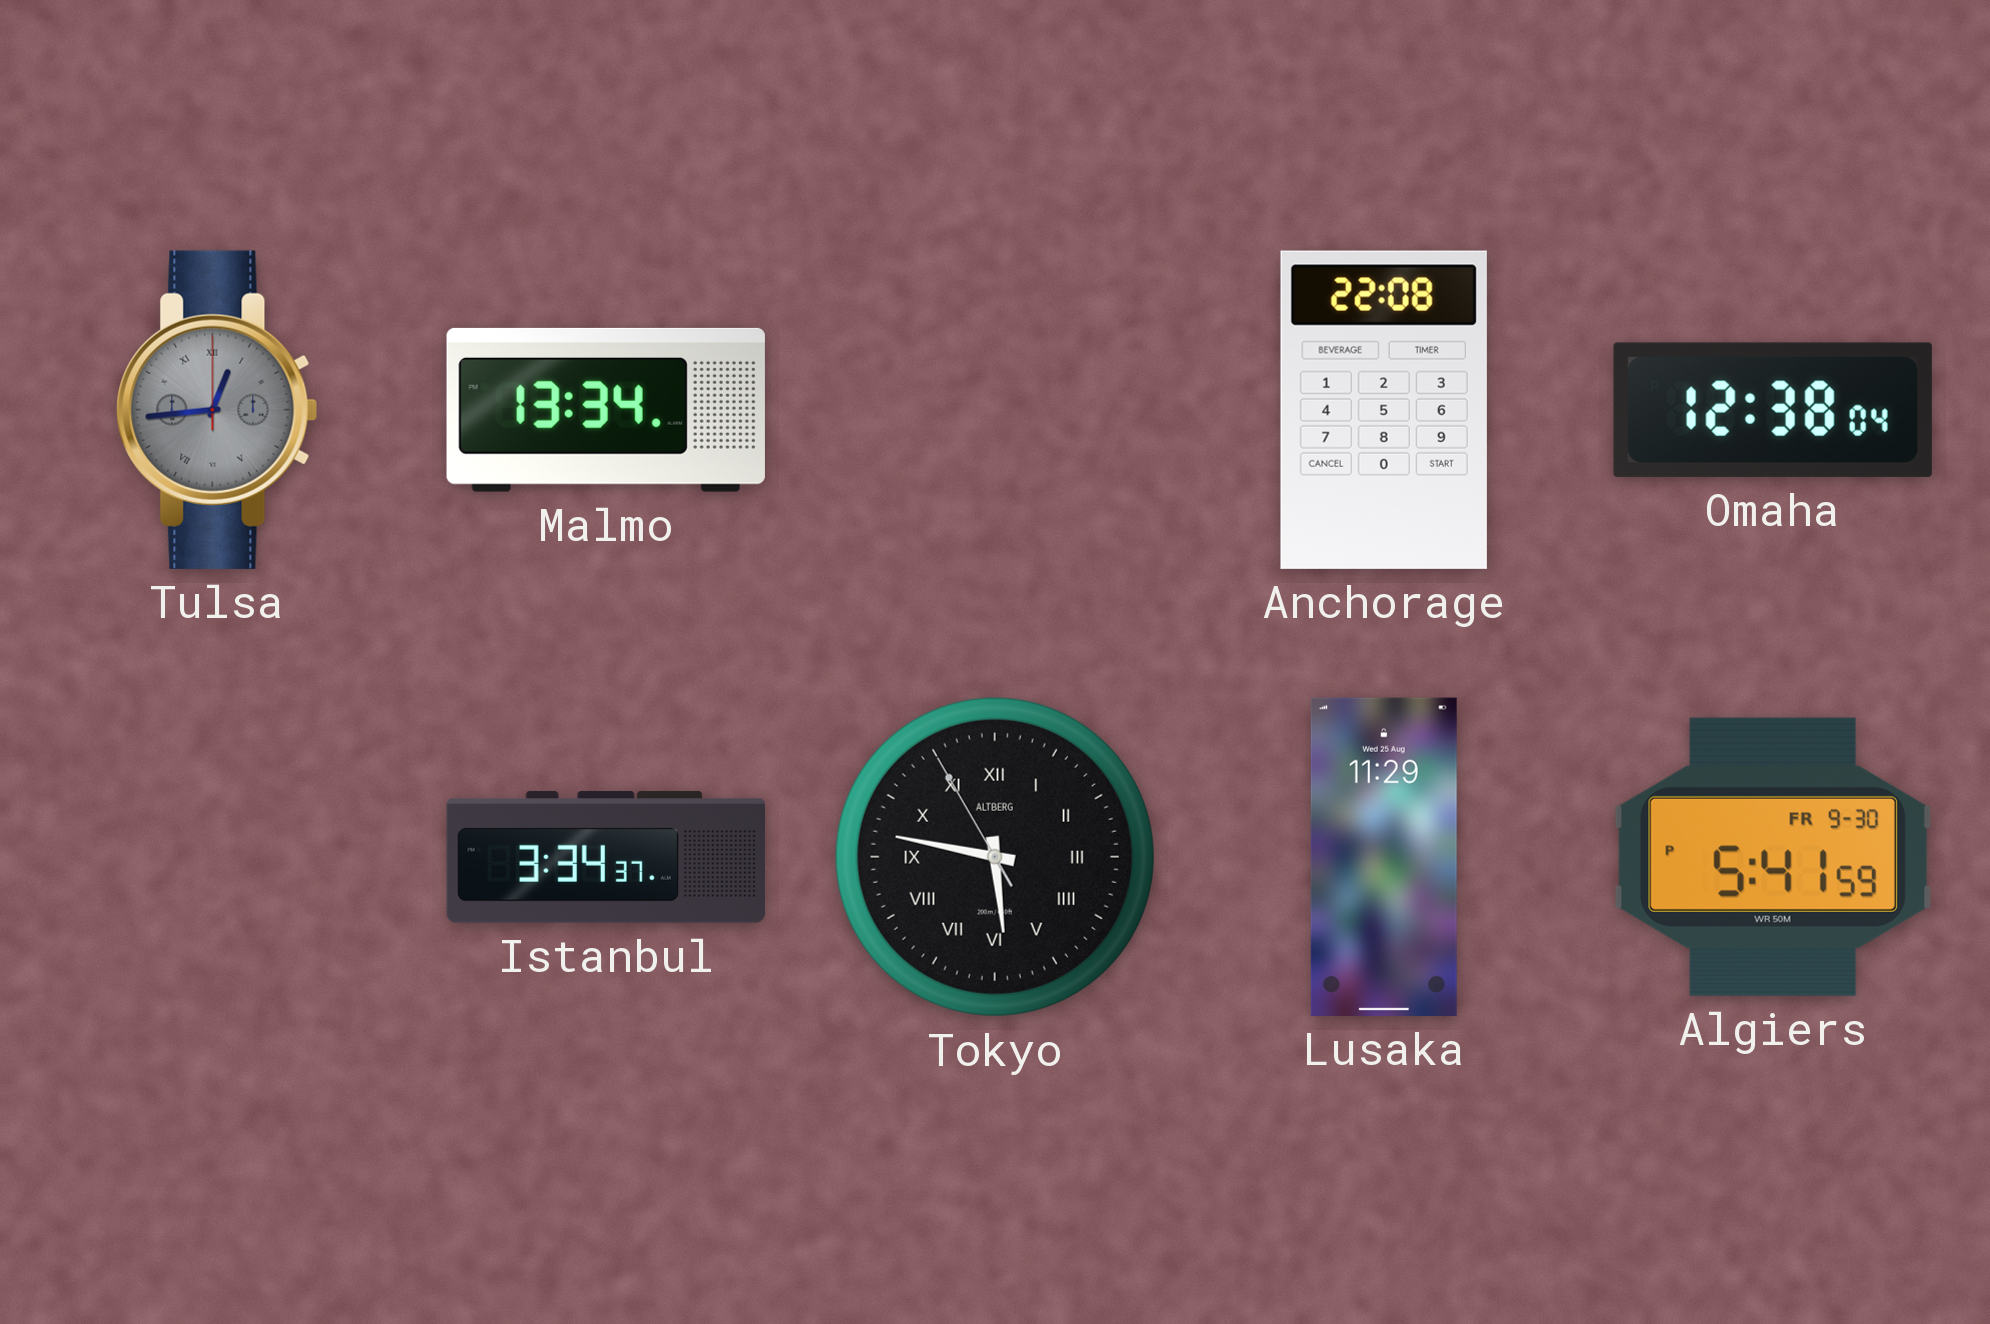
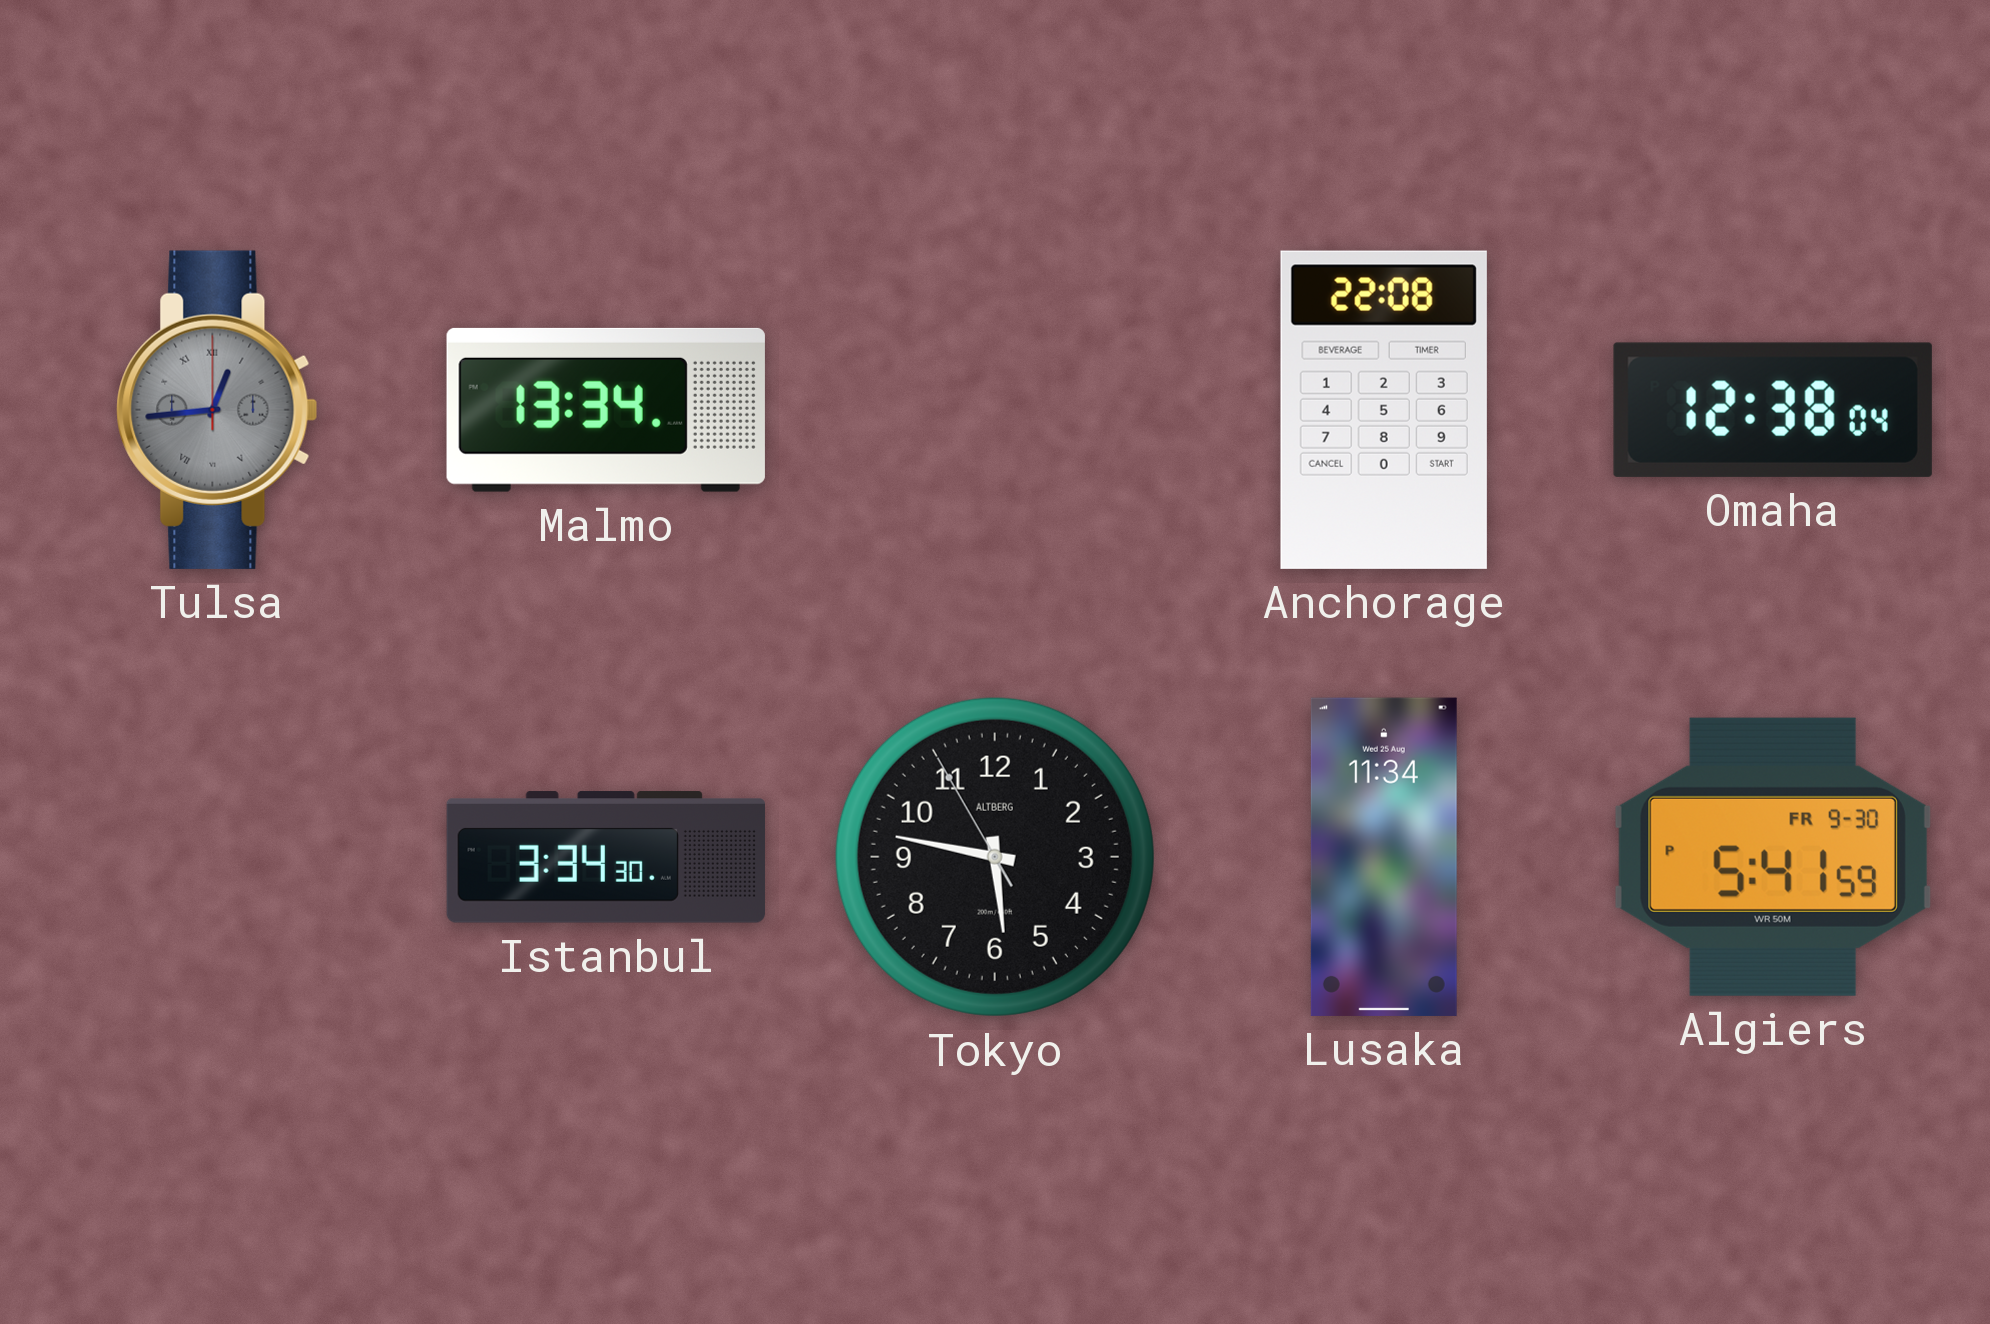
Istanbul: 3:34:37 -> 3:34:30
Tokyo numerals: Roman -> Arabic
Lusaka: 11:29 -> 11:34
